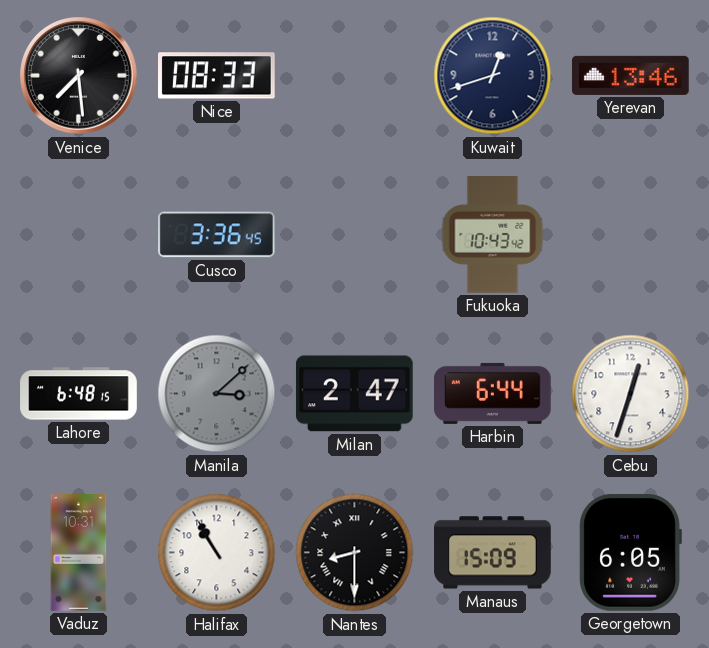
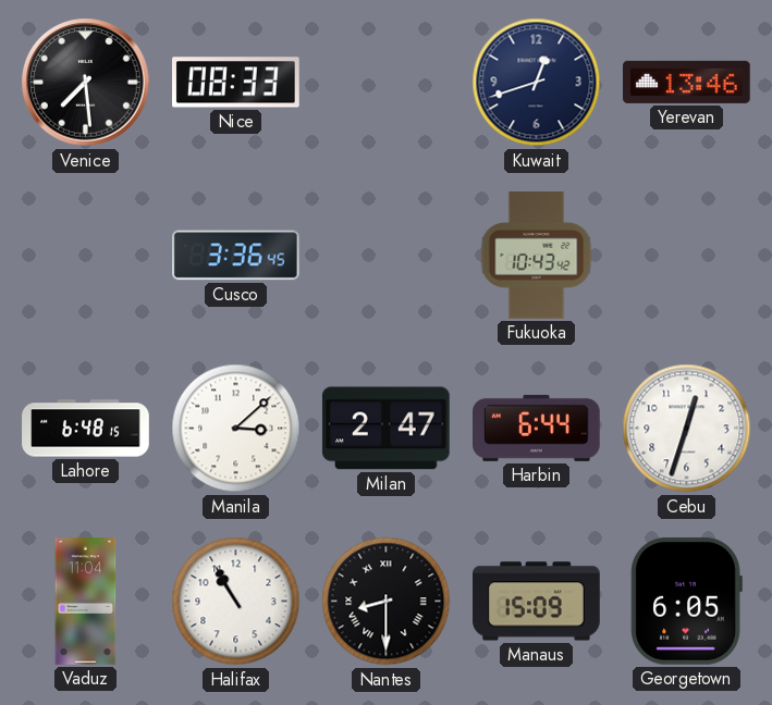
Manila dial: grey -> white
Vaduz: 10:31 -> 11:04
